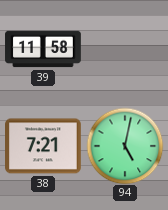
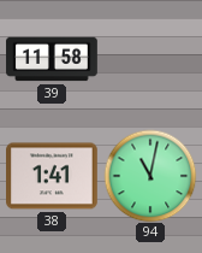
38: 7:21 -> 1:41
94: 5:02 -> 11:02
